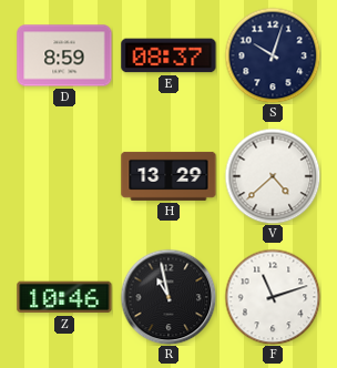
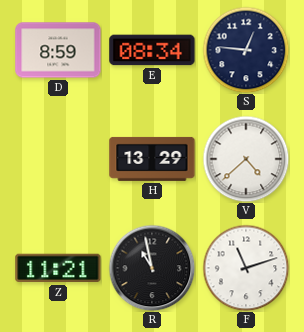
E: 08:37 -> 08:34
S: 10:03 -> 12:46
Z: 10:46 -> 11:21
